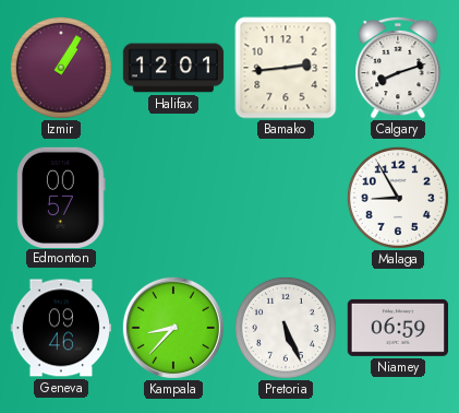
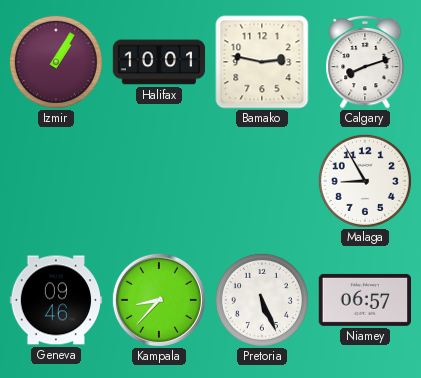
Halifax: 12:01 -> 10:01
Bamako: 2:44 -> 2:47
Edmonton: 00:57 -> none
Niamey: 06:59 -> 06:57
